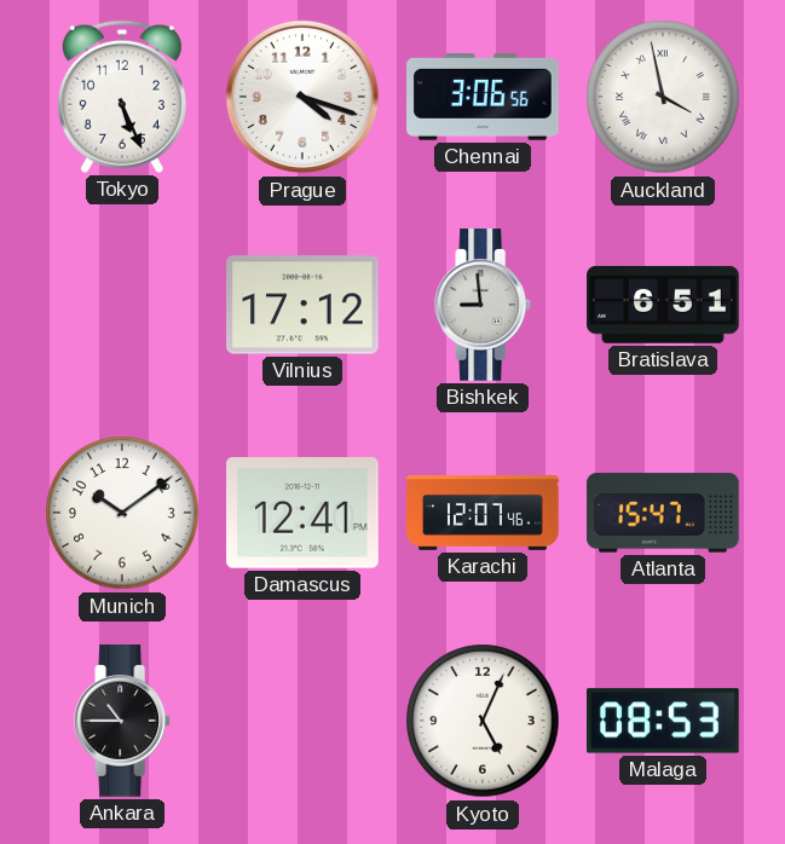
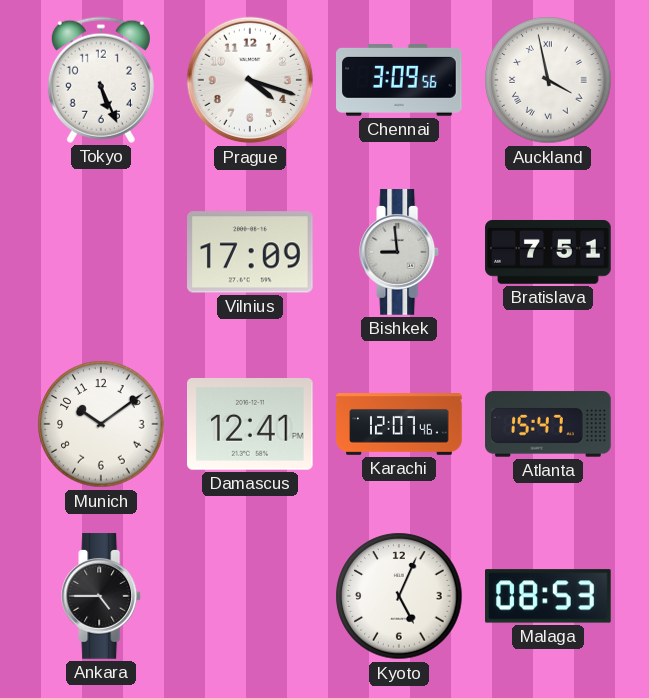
Chennai: 3:06 -> 3:09
Vilnius: 17:12 -> 17:09
Bratislava: 6:51 -> 7:51
Ankara: 10:45 -> 4:45
